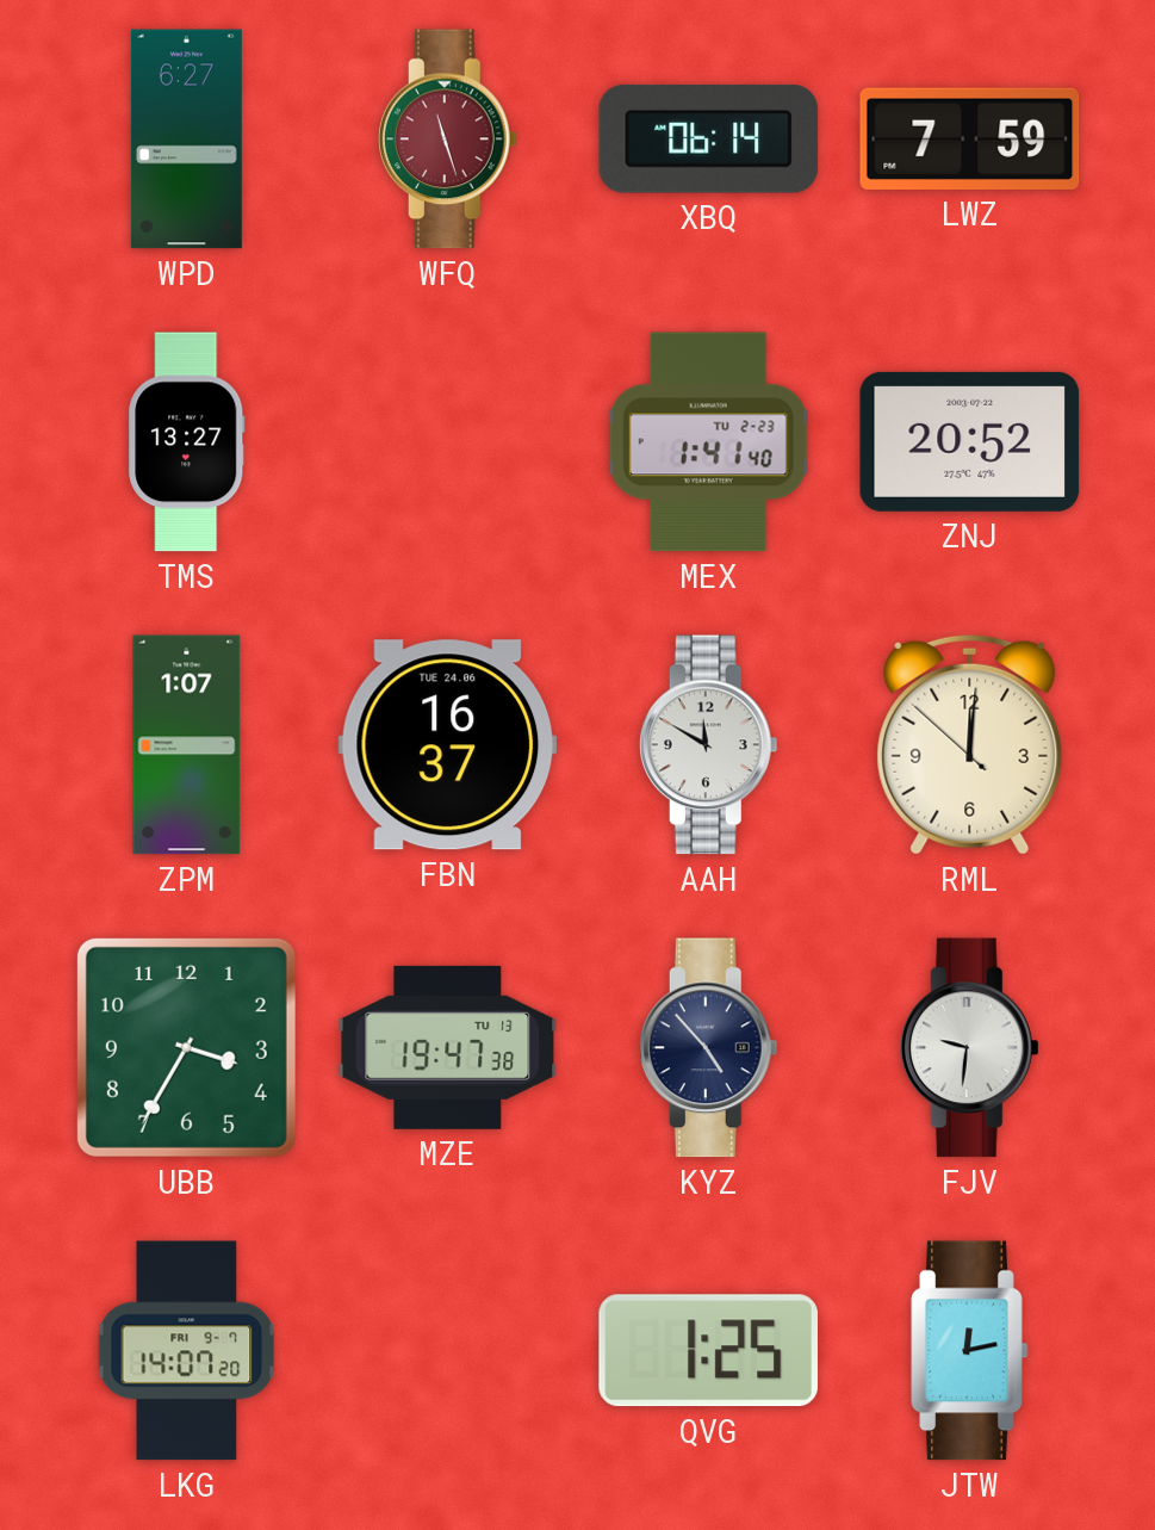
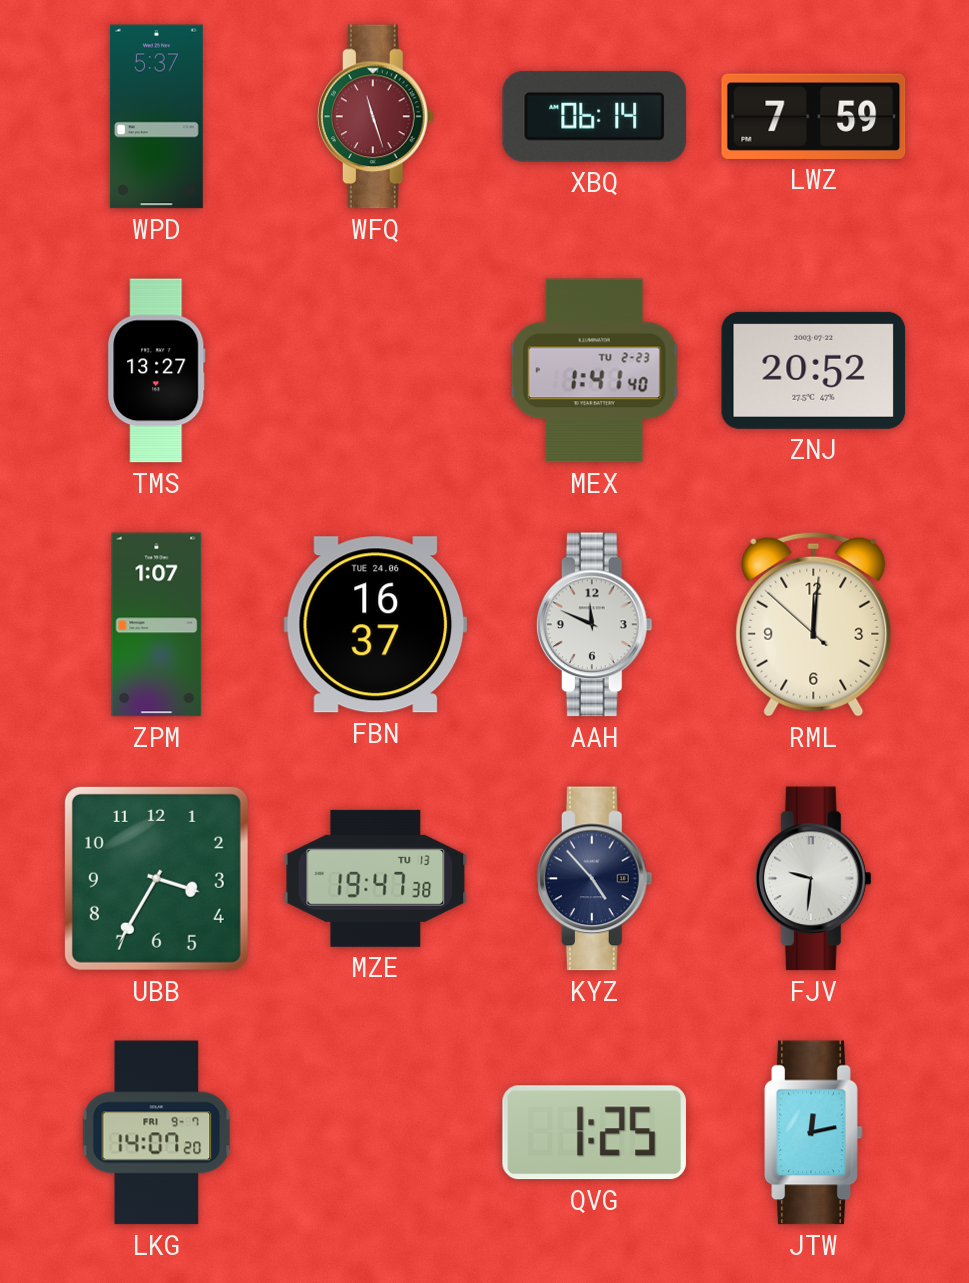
WPD: 6:27 -> 5:37
AAH: 11:50 -> 11:49
